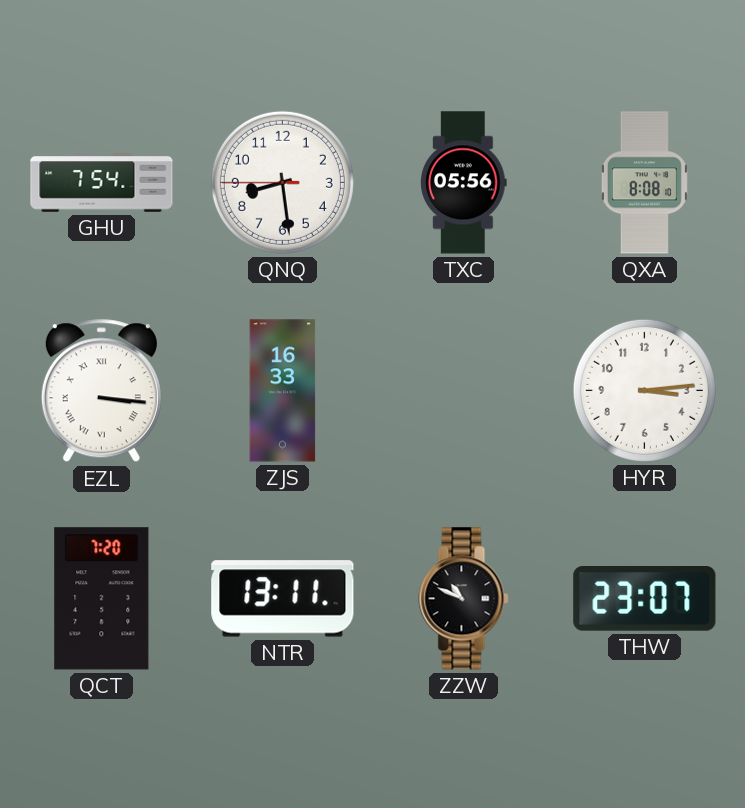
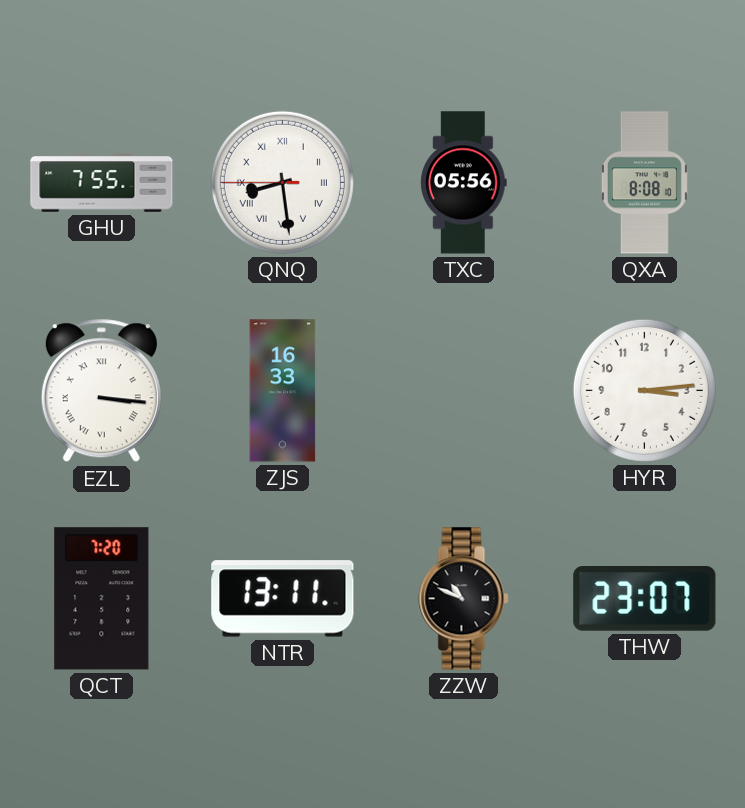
GHU: 7:54 -> 7:55
QNQ numerals: Arabic -> Roman
